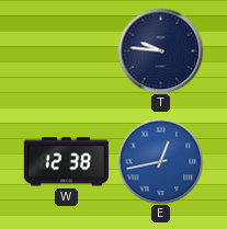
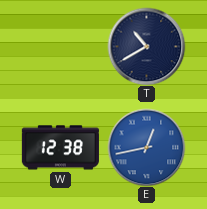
T: 9:46 -> 10:40
